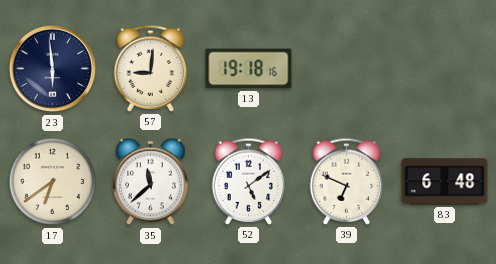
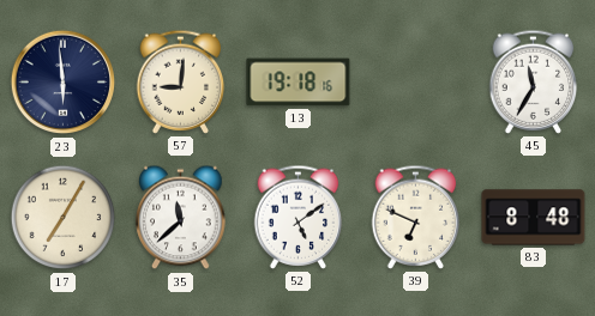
45: none -> 11:35
17: 6:39 -> 7:05
83: 6:48 -> 8:48
